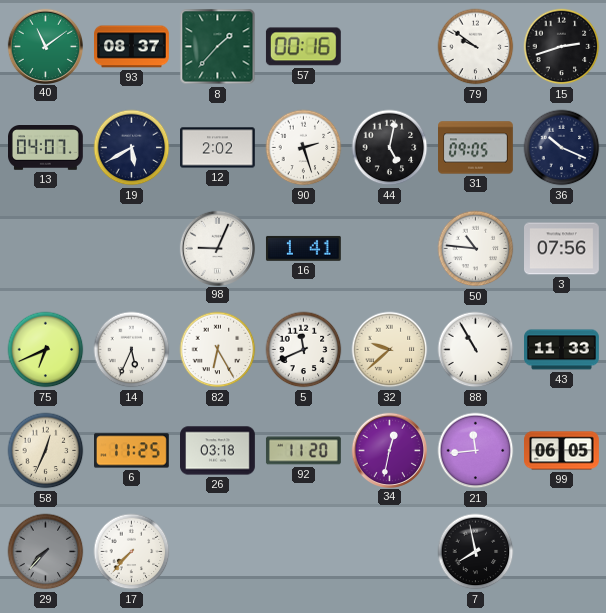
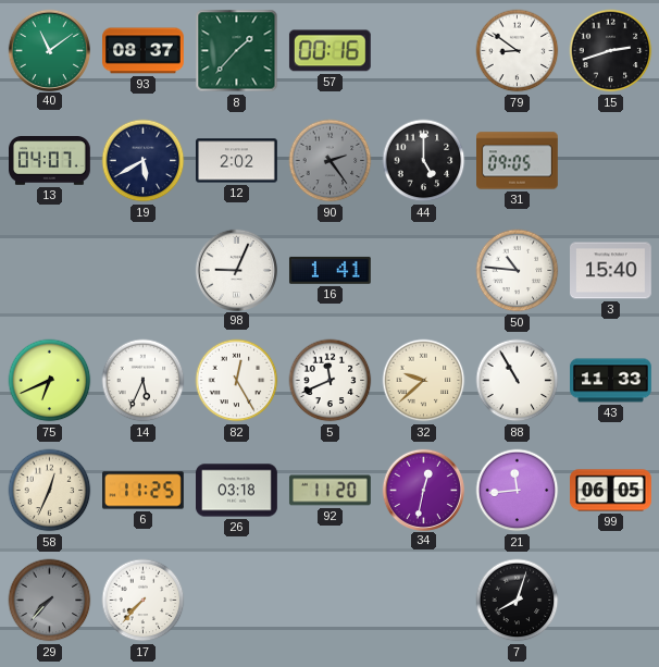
79: 9:51 -> 8:51
90: 2:27 -> 2:24
90 dial: white -> grey
44: 5:02 -> 5:00
36: 10:19 -> none
3: 07:56 -> 15:40
82: 6:25 -> 12:25
7: 7:58 -> 8:03
